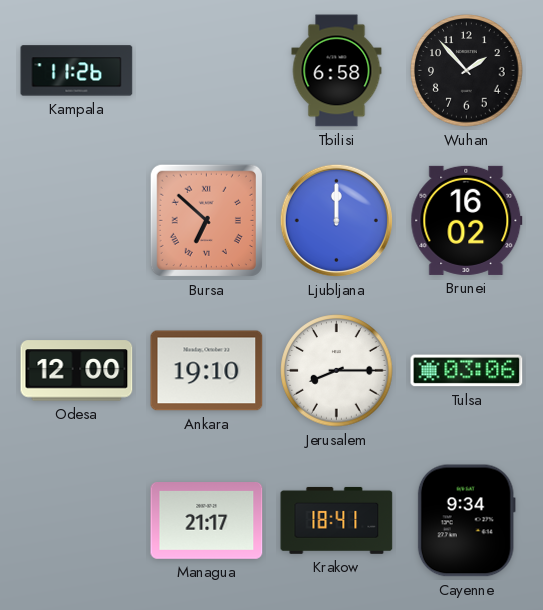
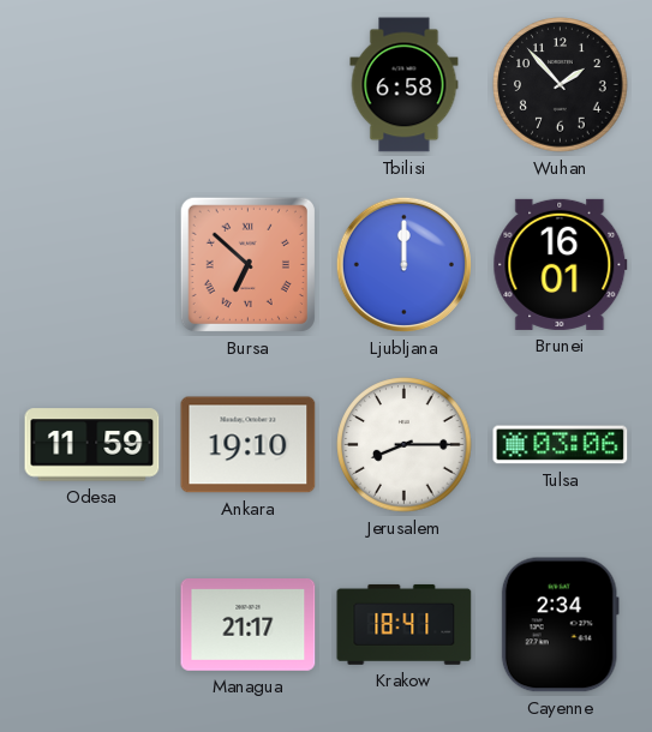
Kampala: 11:26 -> none
Brunei: 16:02 -> 16:01
Odesa: 12:00 -> 11:59
Cayenne: 9:34 -> 2:34
